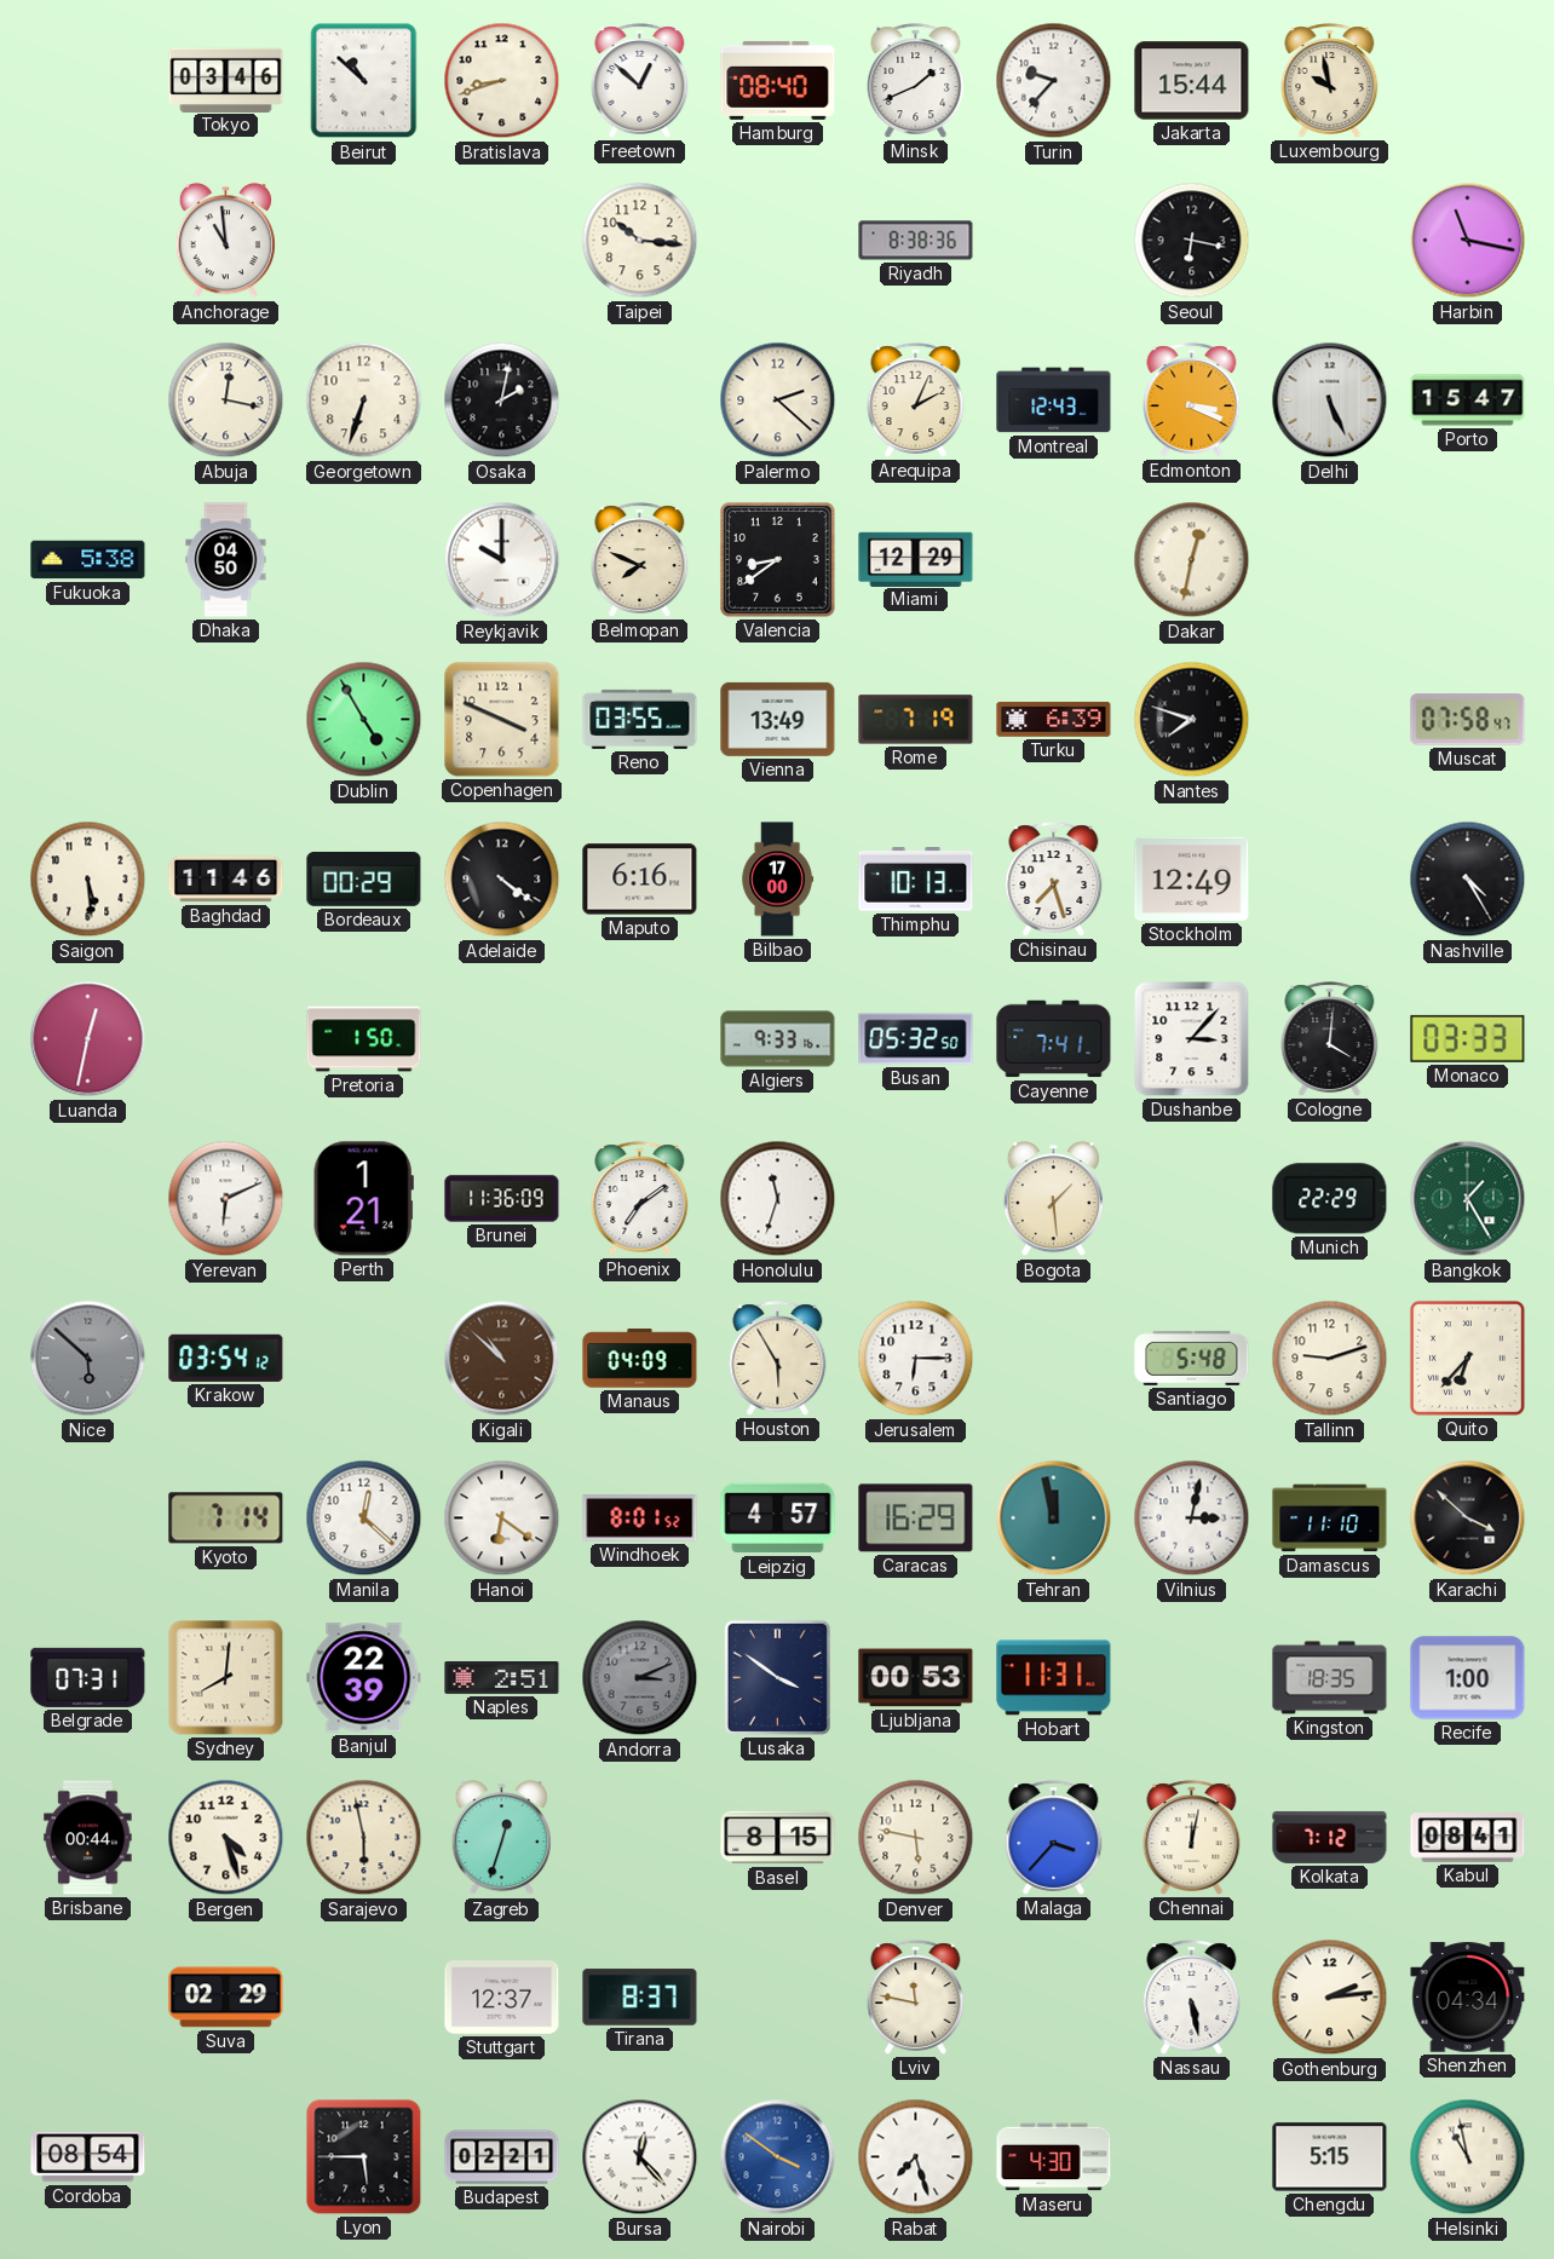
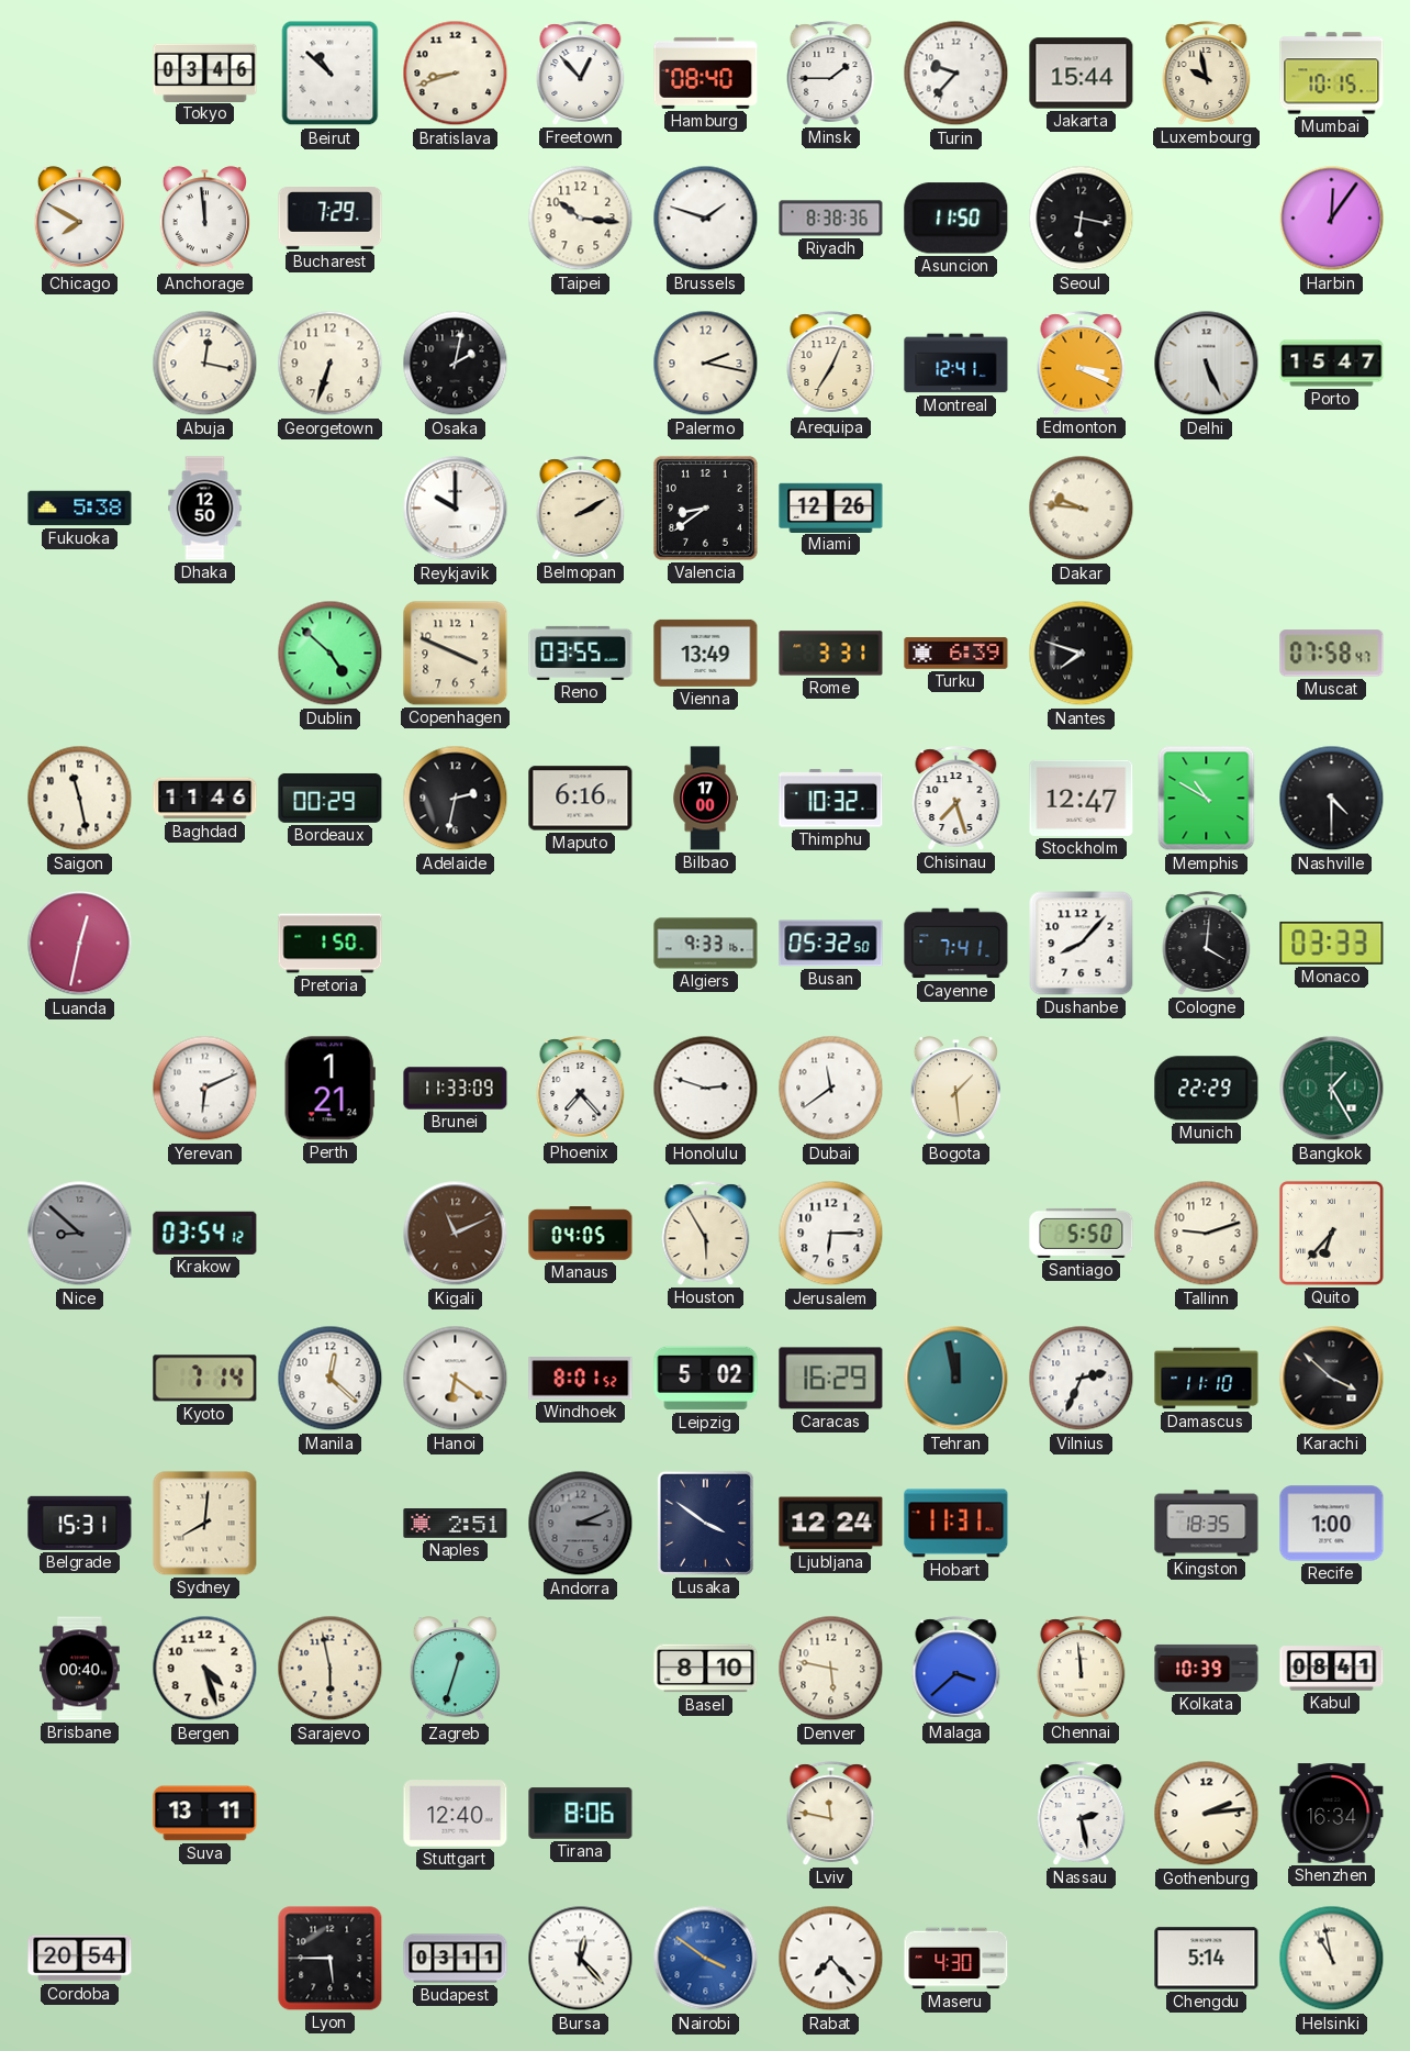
Freetown: 12:52 -> 12:53
Minsk: 1:41 -> 1:45
Mumbai: none -> 10:15
Chicago: none -> 7:50
Anchorage: 10:59 -> 11:59
Bucharest: none -> 7:29
Brussels: none -> 1:48
Asuncion: none -> 11:50
Harbin: 11:17 -> 12:06
Palermo: 2:22 -> 2:17
Arequipa: 2:04 -> 7:04
Montreal: 12:43 -> 12:41
Dhaka: 04:50 -> 12:50
Belmopan: 7:49 -> 2:10
Miami: 12:29 -> 12:26
Dakar: 12:32 -> 9:46
Dublin: 4:55 -> 4:52
Rome: 7:19 -> 3:31
Saigon: 5:29 -> 11:28
Adelaide: 4:21 -> 2:32
Thimphu: 10:13 -> 10:32
Stockholm: 12:49 -> 12:47
Memphis: none -> 10:50
Nashville: 4:25 -> 4:30
Dushanbe: 3:07 -> 8:07
Brunei: 11:36 -> 11:33
Phoenix: 7:09 -> 7:23
Honolulu: 11:33 -> 2:48
Dubai: none -> 11:39
Nice: 5:52 -> 8:52
Kigali: 10:52 -> 11:11
Manaus: 04:09 -> 04:05
Santiago: 5:48 -> 5:50
Leipzig: 4:57 -> 5:02
Vilnius: 3:02 -> 2:34
Belgrade: 07:31 -> 15:31
Banjul: 22:39 -> none
Ljubljana: 00:53 -> 12:24
Brisbane: 00:44 -> 00:40
Basel: 8:15 -> 8:10
Malaga: 3:37 -> 3:38
Chennai: 12:02 -> 11:59
Kolkata: 7:12 -> 10:39
Suva: 02:29 -> 13:11
Stuttgart: 12:37 -> 12:40
Tirana: 8:37 -> 8:06
Nassau: 5:28 -> 2:28
Shenzhen: 04:34 -> 16:34
Cordoba: 08:54 -> 20:54
Budapest: 02:21 -> 03:11
Rabat: 7:27 -> 7:23
Chengdu: 5:15 -> 5:14
